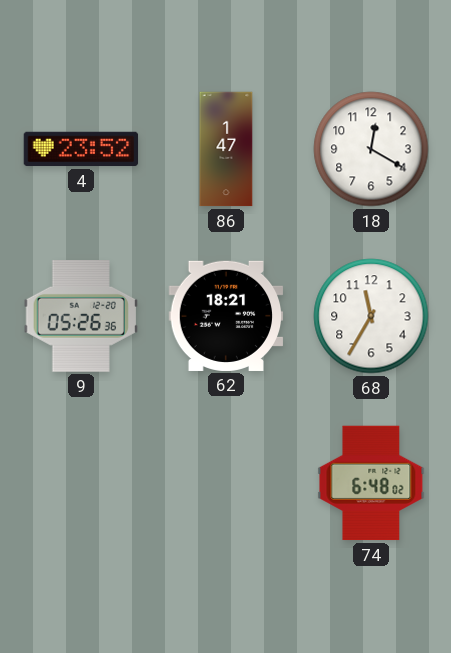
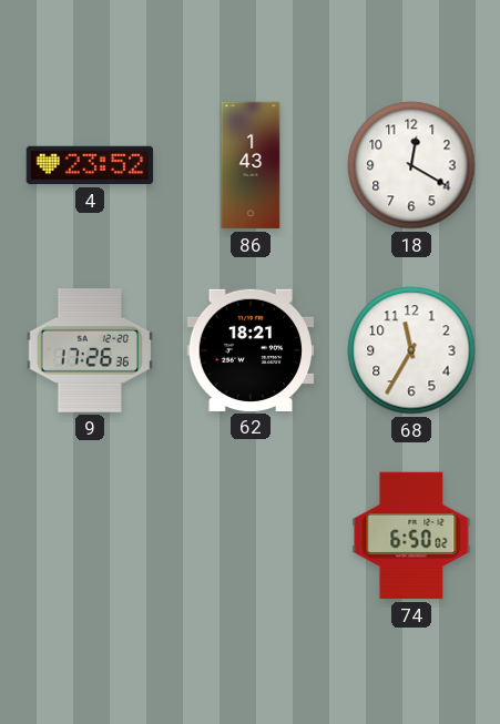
86: 1:47 -> 1:43
9: 05:26 -> 17:26
74: 6:48 -> 6:50
